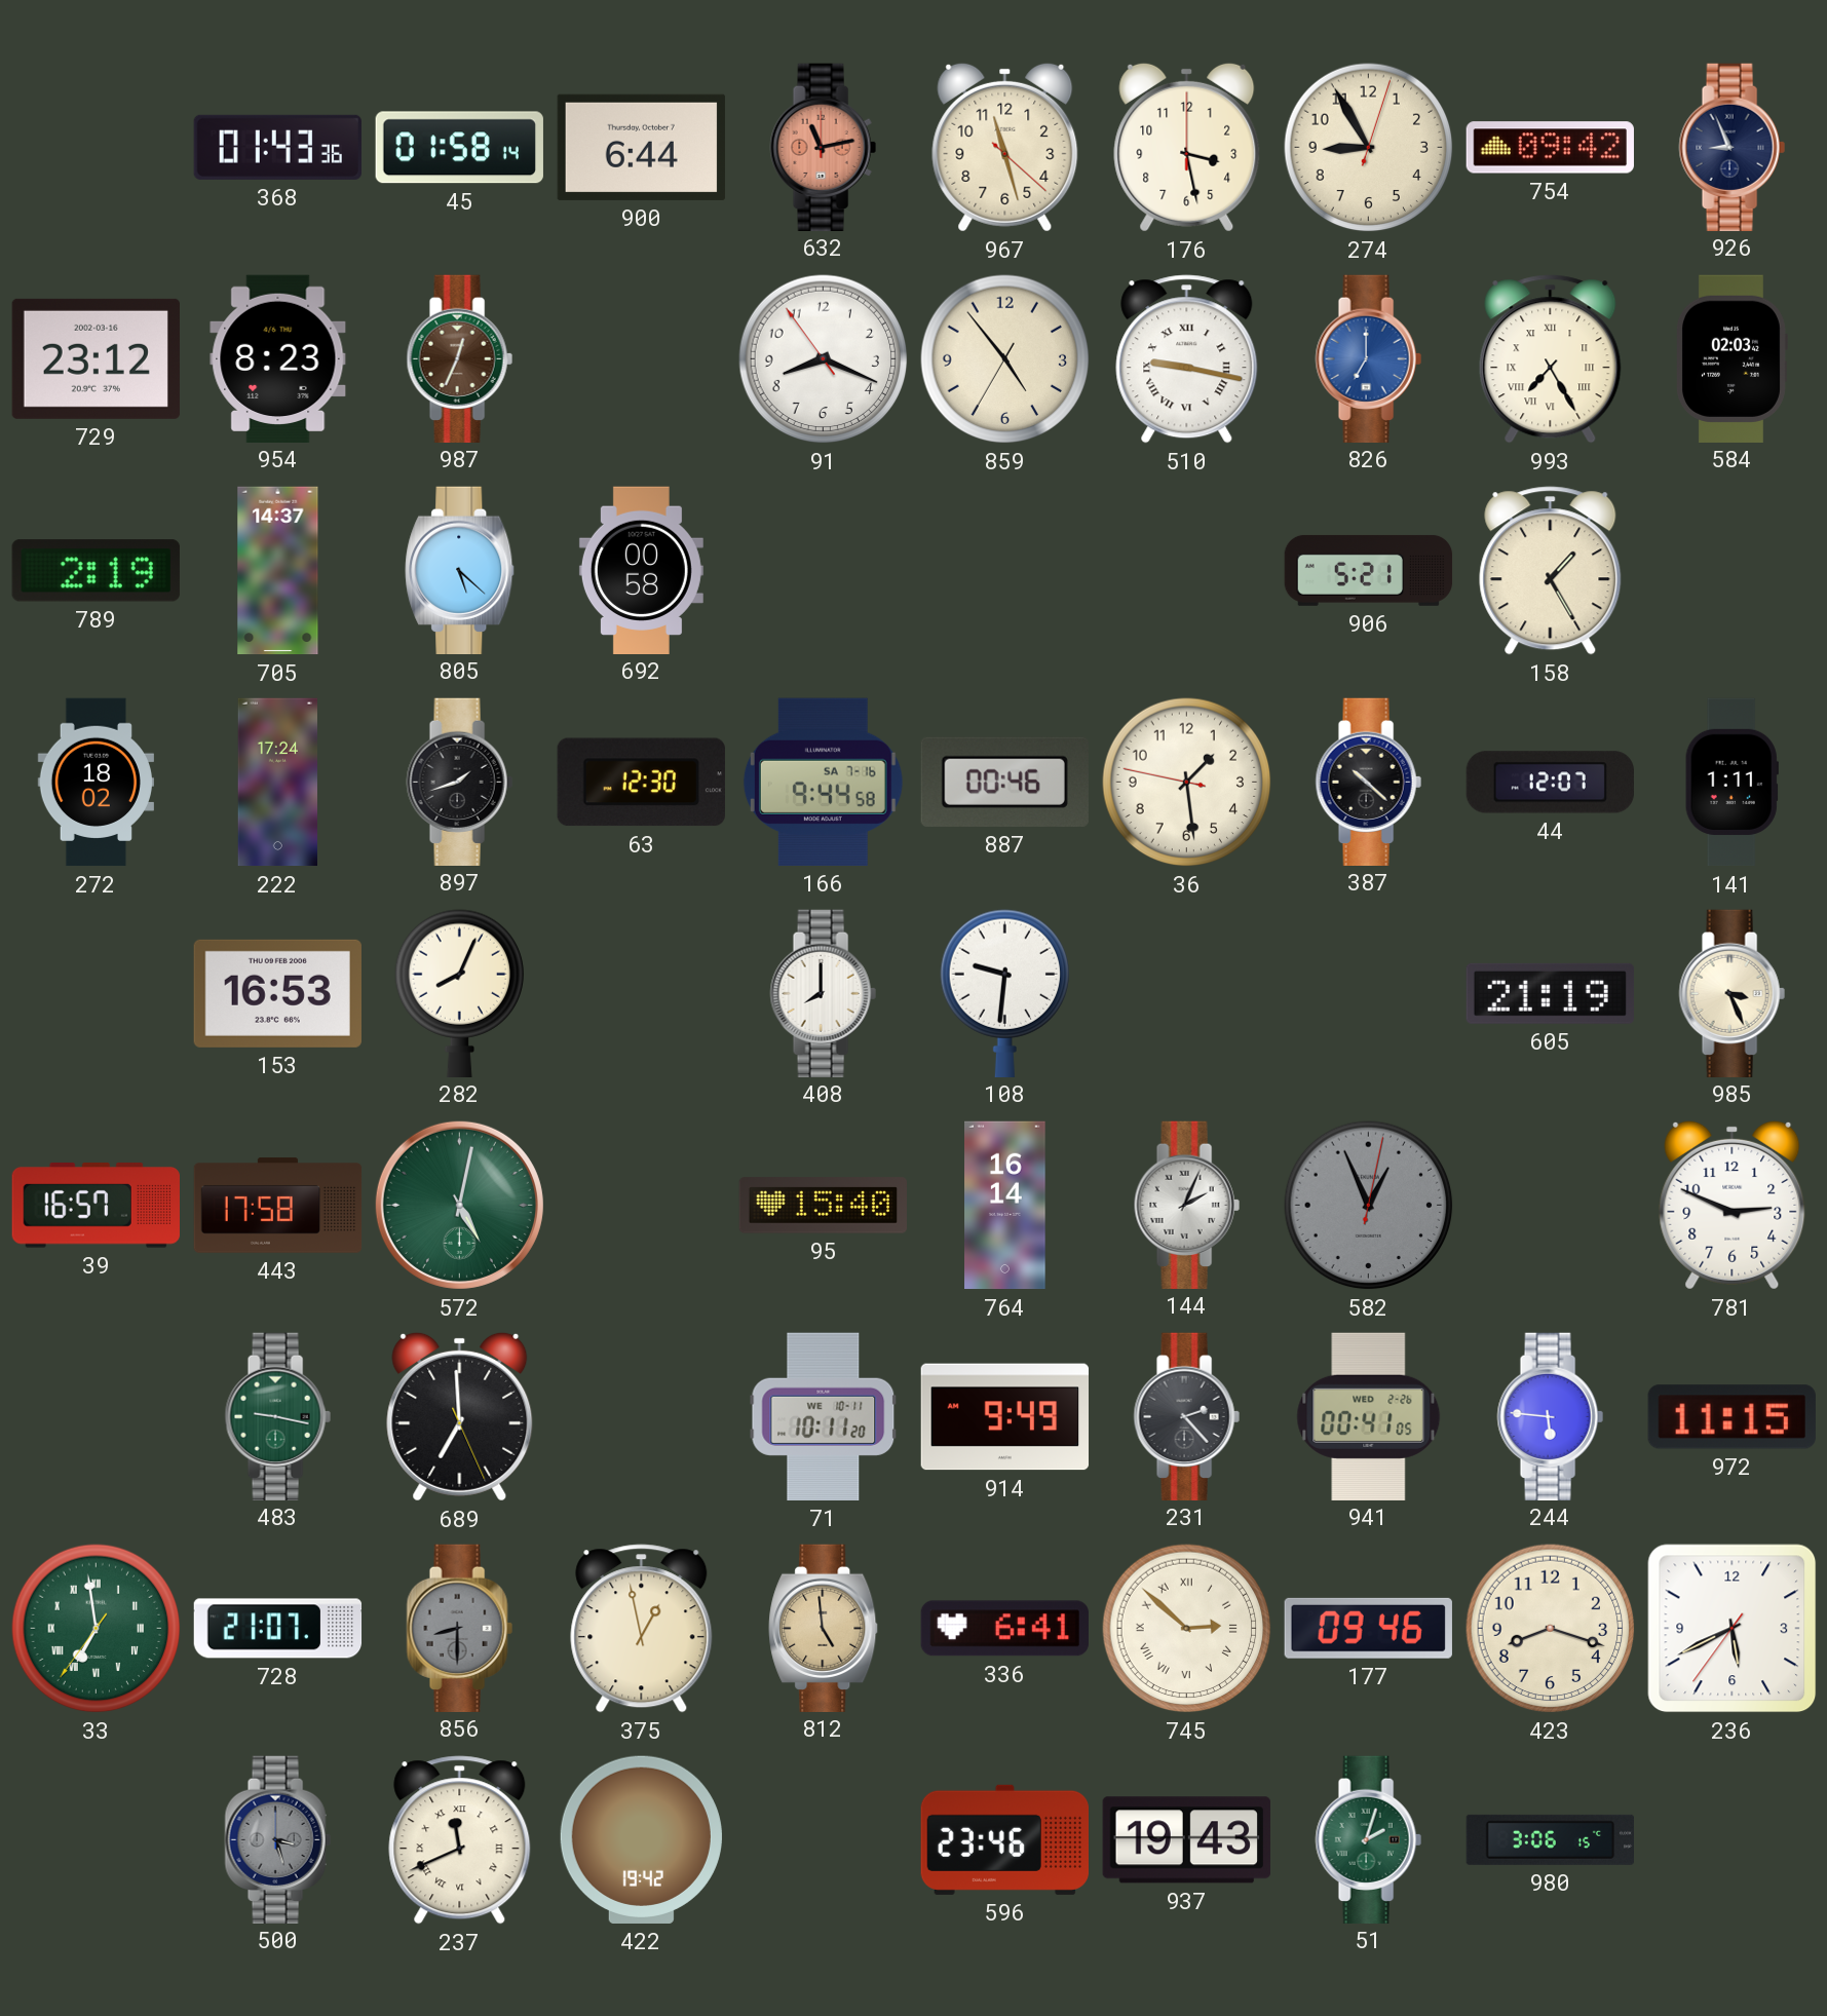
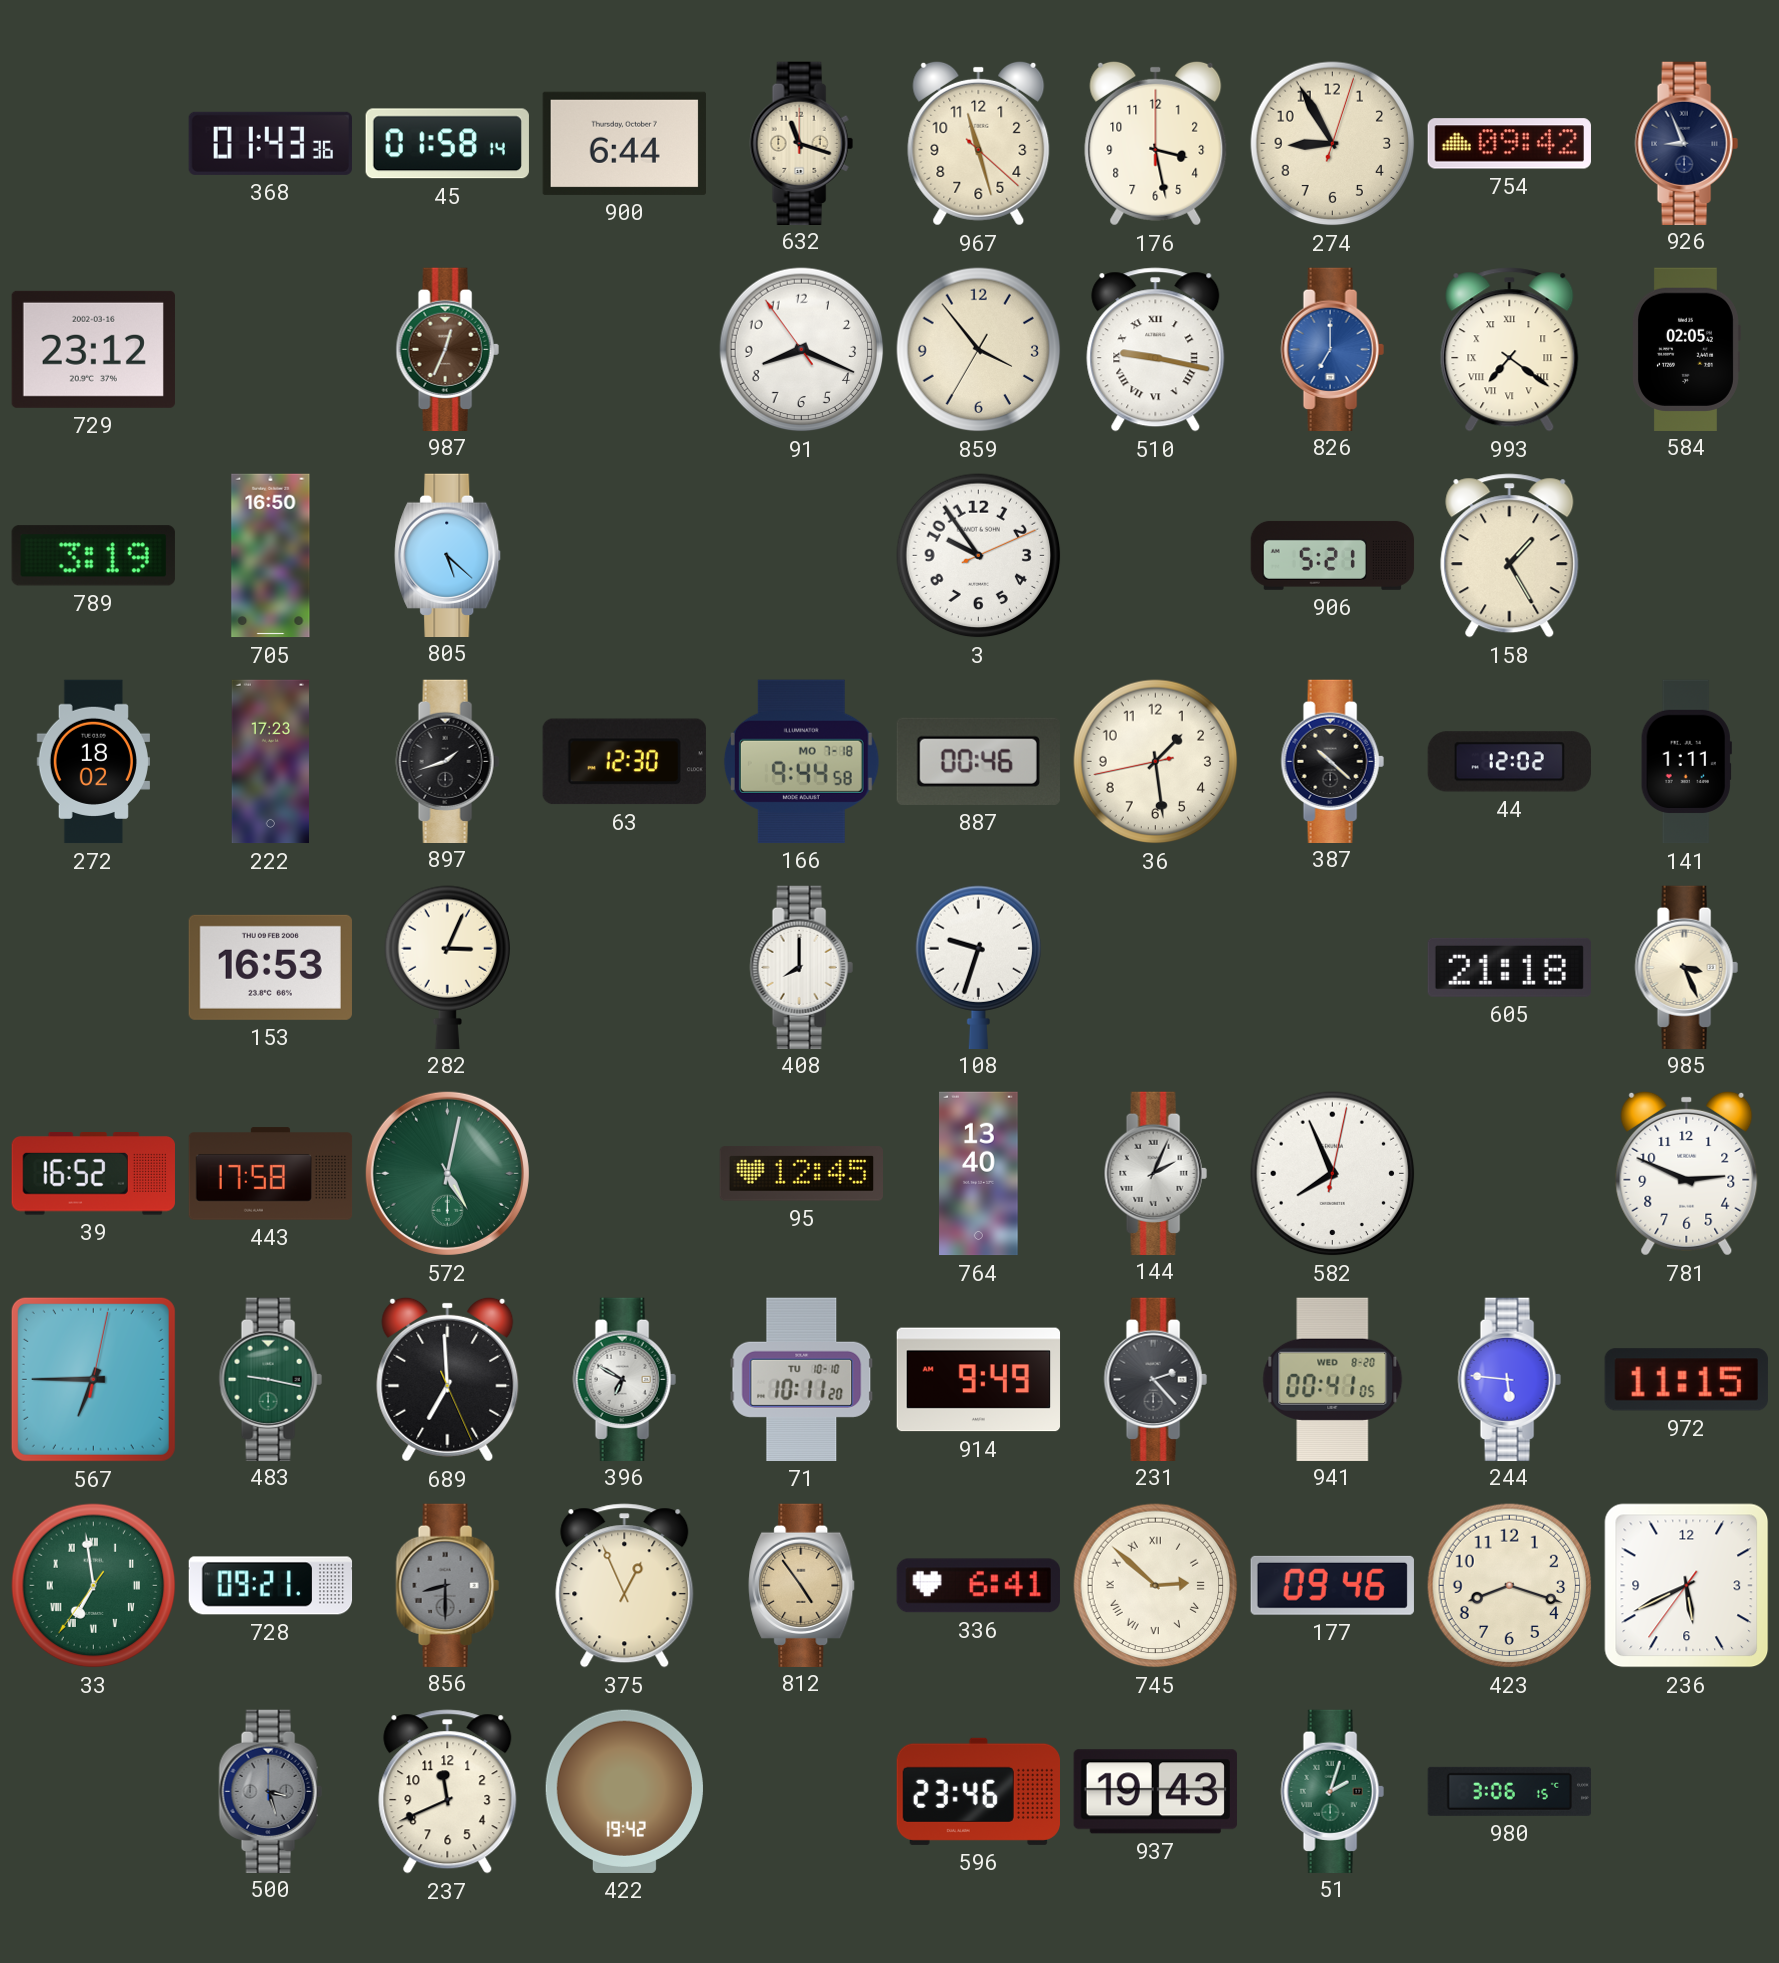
632: 11:13 -> 11:18
632 dial: salmon -> cream
954: 8:23 -> none
859: 4:53 -> 3:53
993: 7:25 -> 7:21
584: 02:03 -> 02:05
789: 2:19 -> 3:19
705: 14:37 -> 16:50
692: 00:58 -> none
3: none -> 9:54
222: 17:24 -> 17:23
166 date: SA 7-16 -> MO 7-18
36: 1:28:47 -> 1:28:43
44: 12:07 -> 12:02
282: 8:04 -> 3:04
108: 9:31 -> 9:33
605: 21:19 -> 21:18
39: 16:57 -> 16:52
95: 15:40 -> 12:45
764: 16:14 -> 13:40
582: 12:56 -> 7:56
582 dial: grey -> white
567: none -> 6:45
396: none -> 6:50
71 date: WE 10-11 -> TU 10-10
941 date: WED 2-26 -> WED 8-20
728: 21:07 -> 09:21
375: 12:58 -> 12:56
812: 4:59 -> 4:54
237 numerals: Roman -> Arabic
